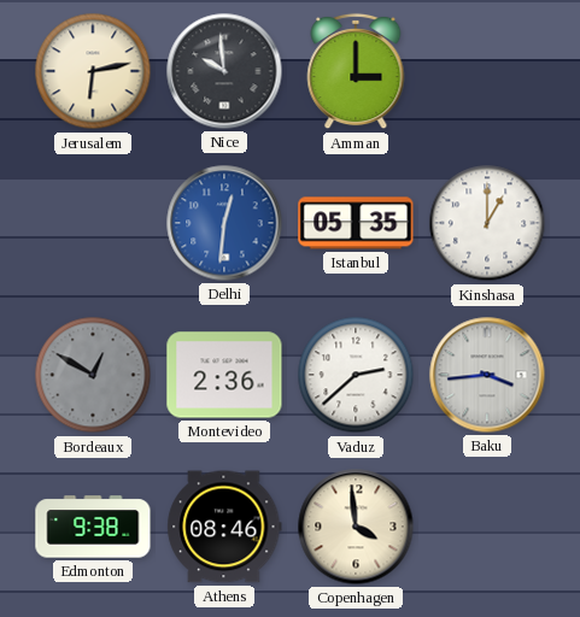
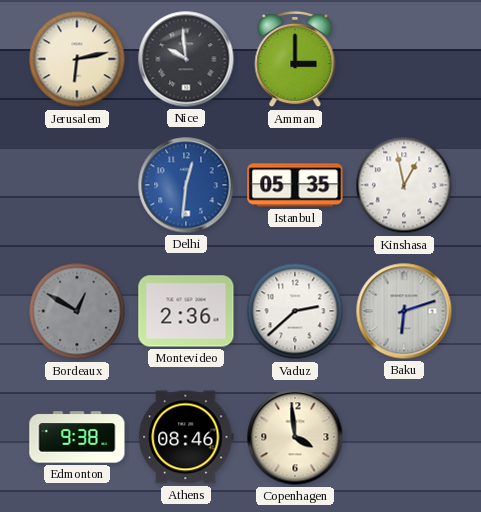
Kinshasa: 1:00 -> 12:58
Baku: 3:44 -> 6:12
